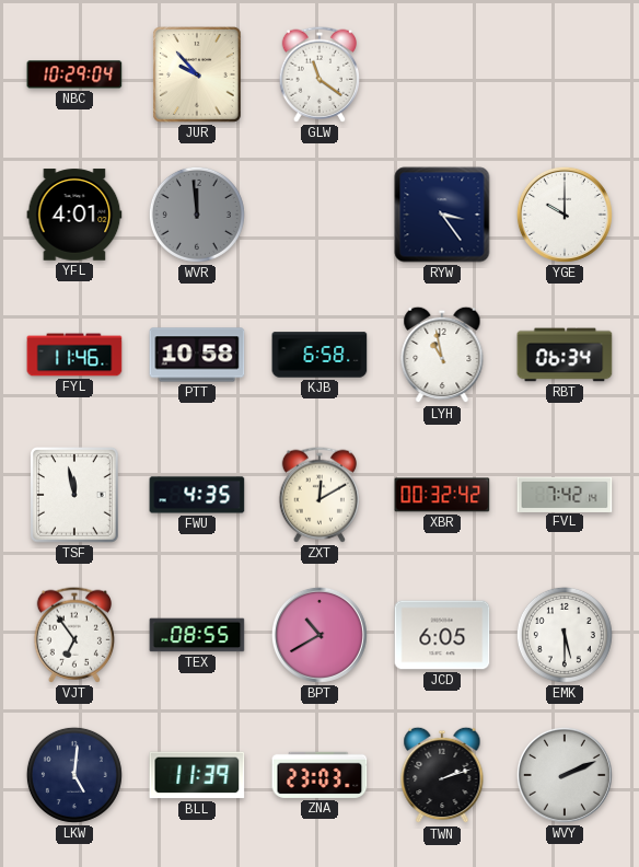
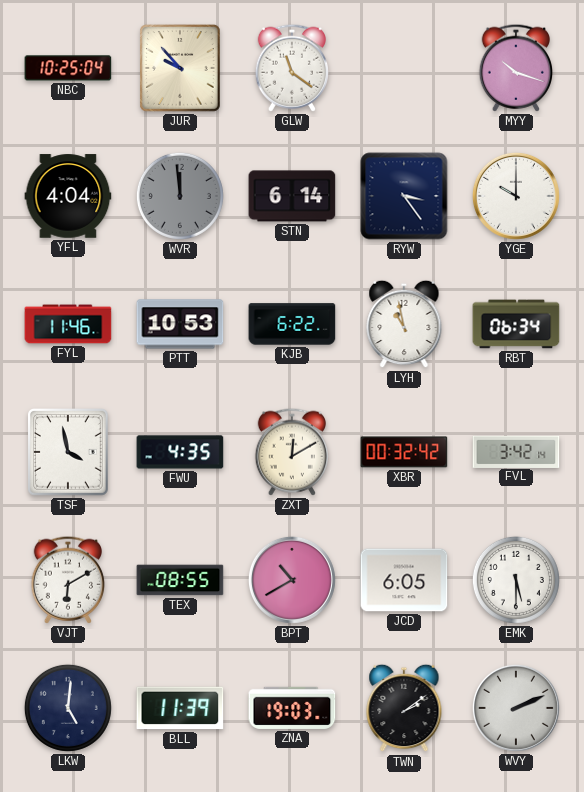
NBC: 10:29 -> 10:25
MYY: none -> 10:18
YFL: 4:01 -> 4:04
STN: none -> 6:14
PTT: 10:58 -> 10:53
KJB: 6:58 -> 6:22
TSF: 11:58 -> 3:58
FVL: 7:42 -> 3:42
VJT: 6:54 -> 6:10
ZNA: 23:03 -> 19:03
TWN: 2:12 -> 2:09
